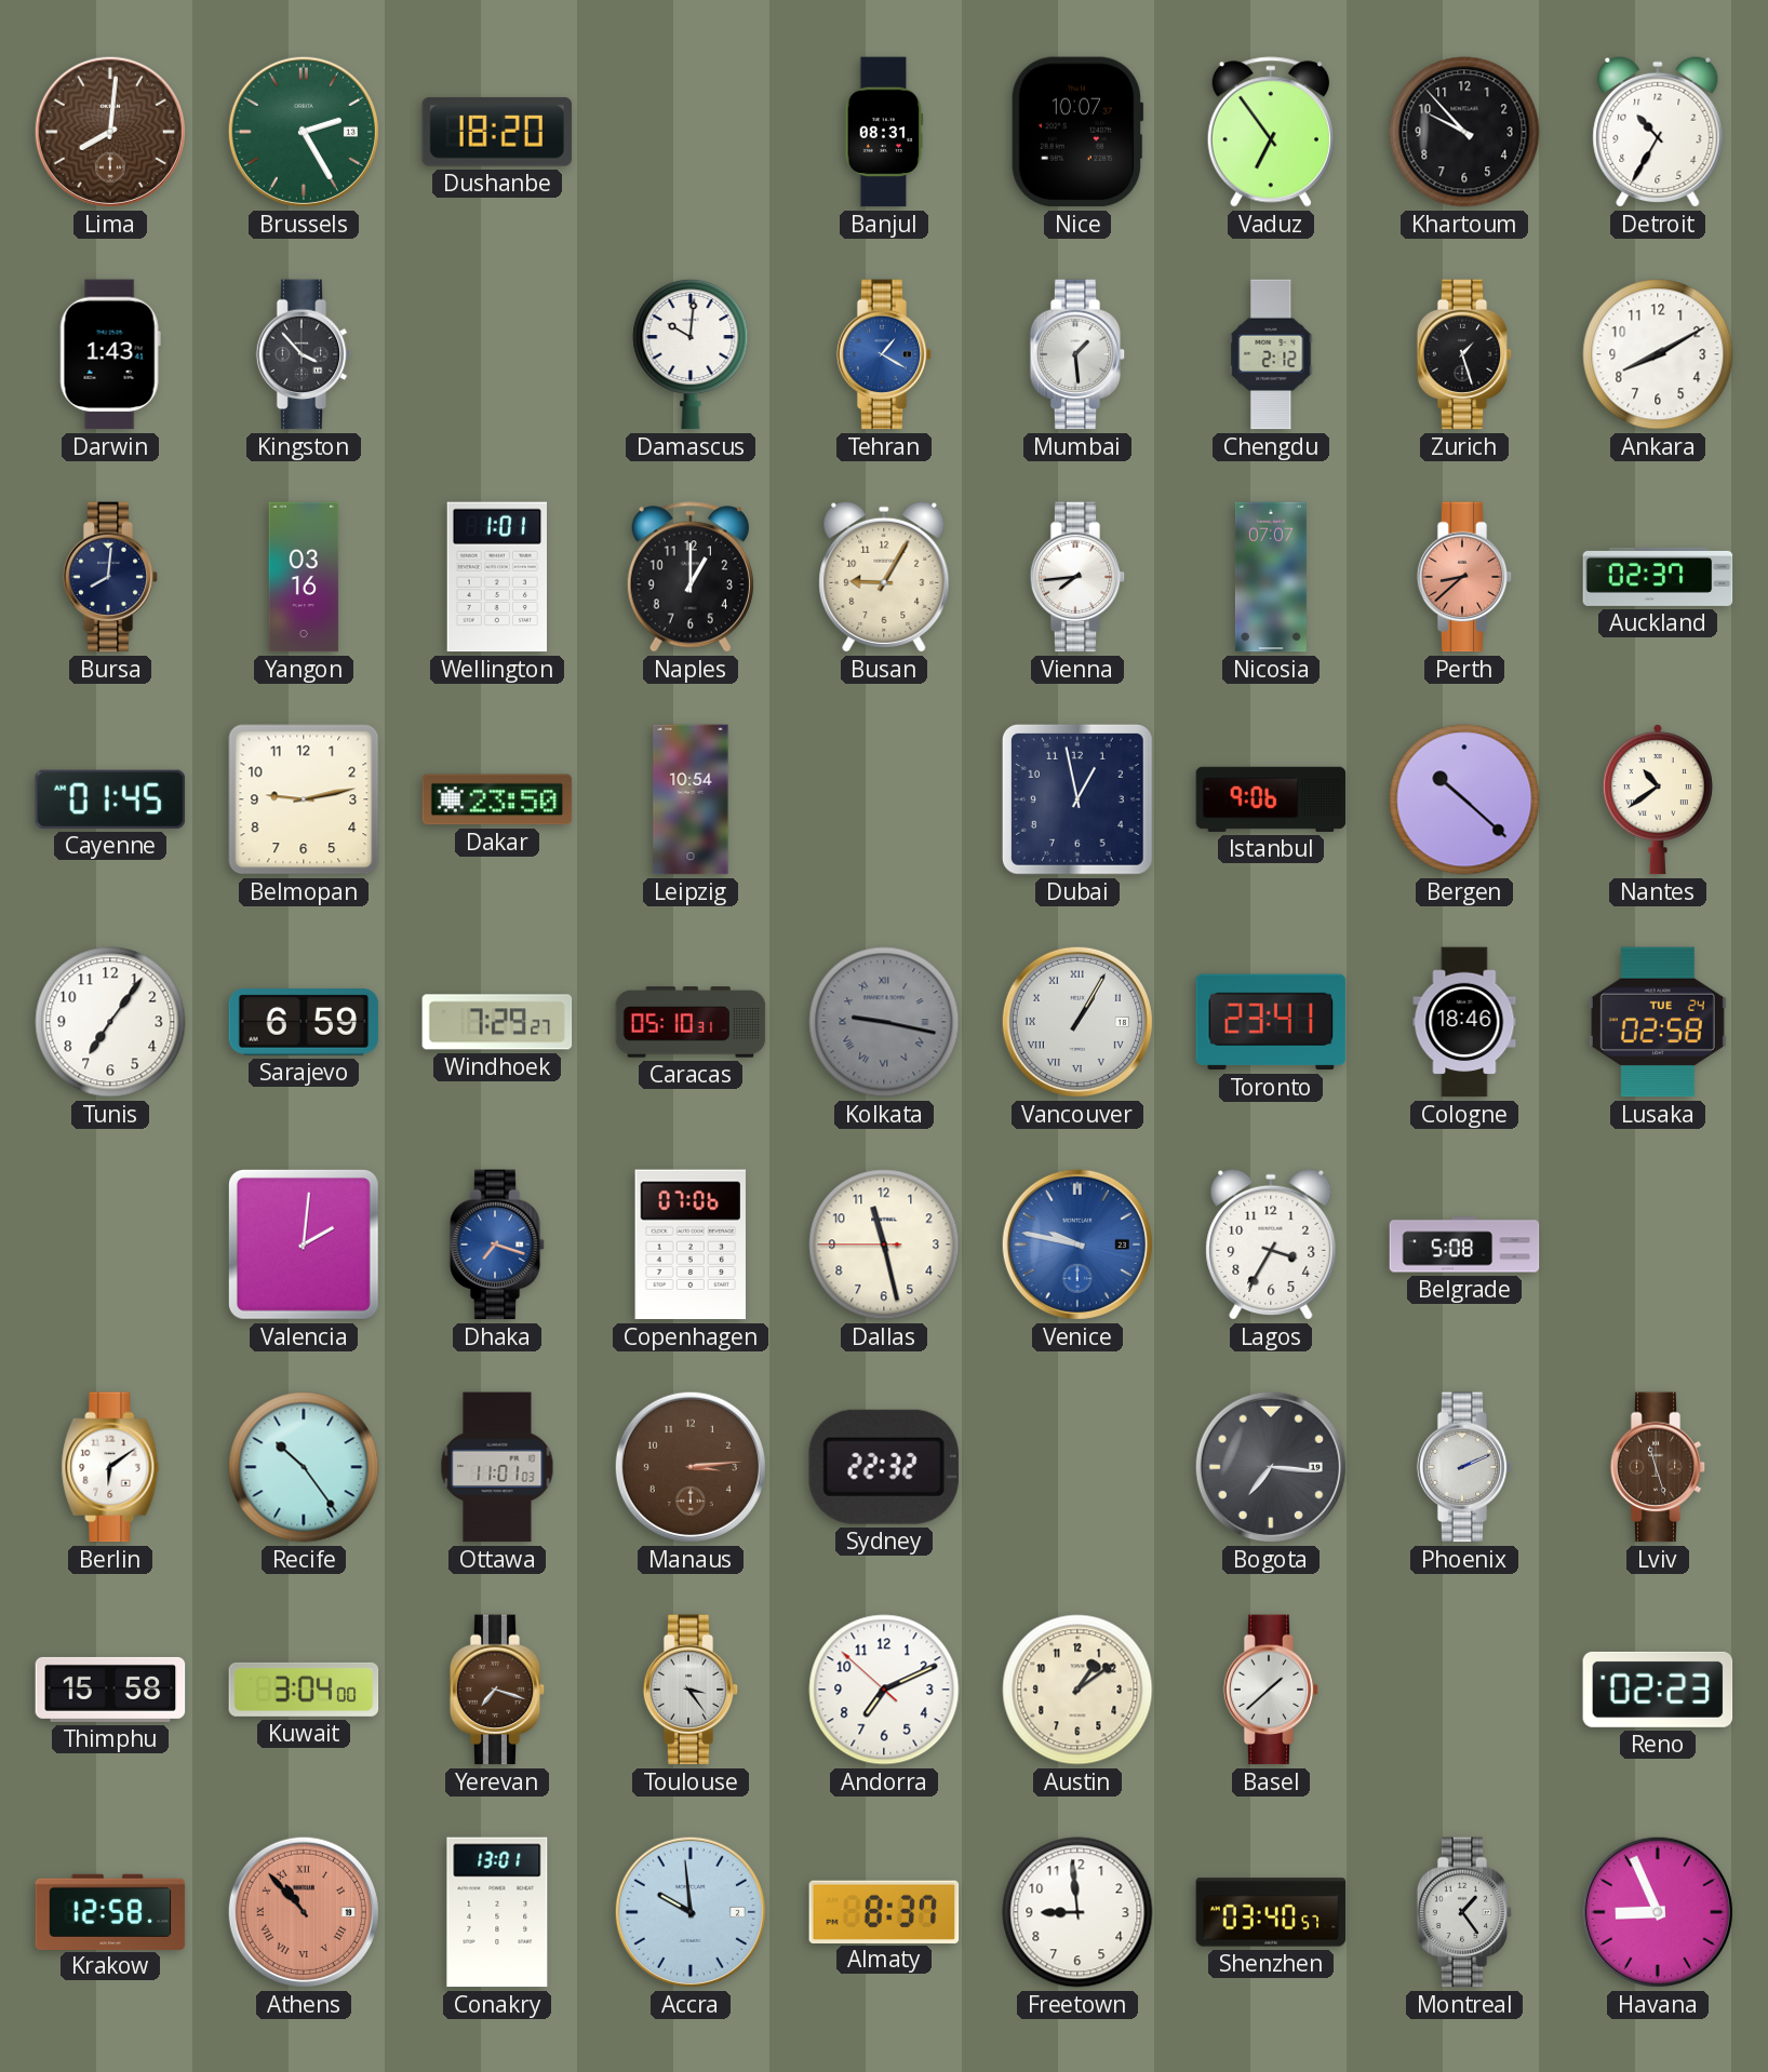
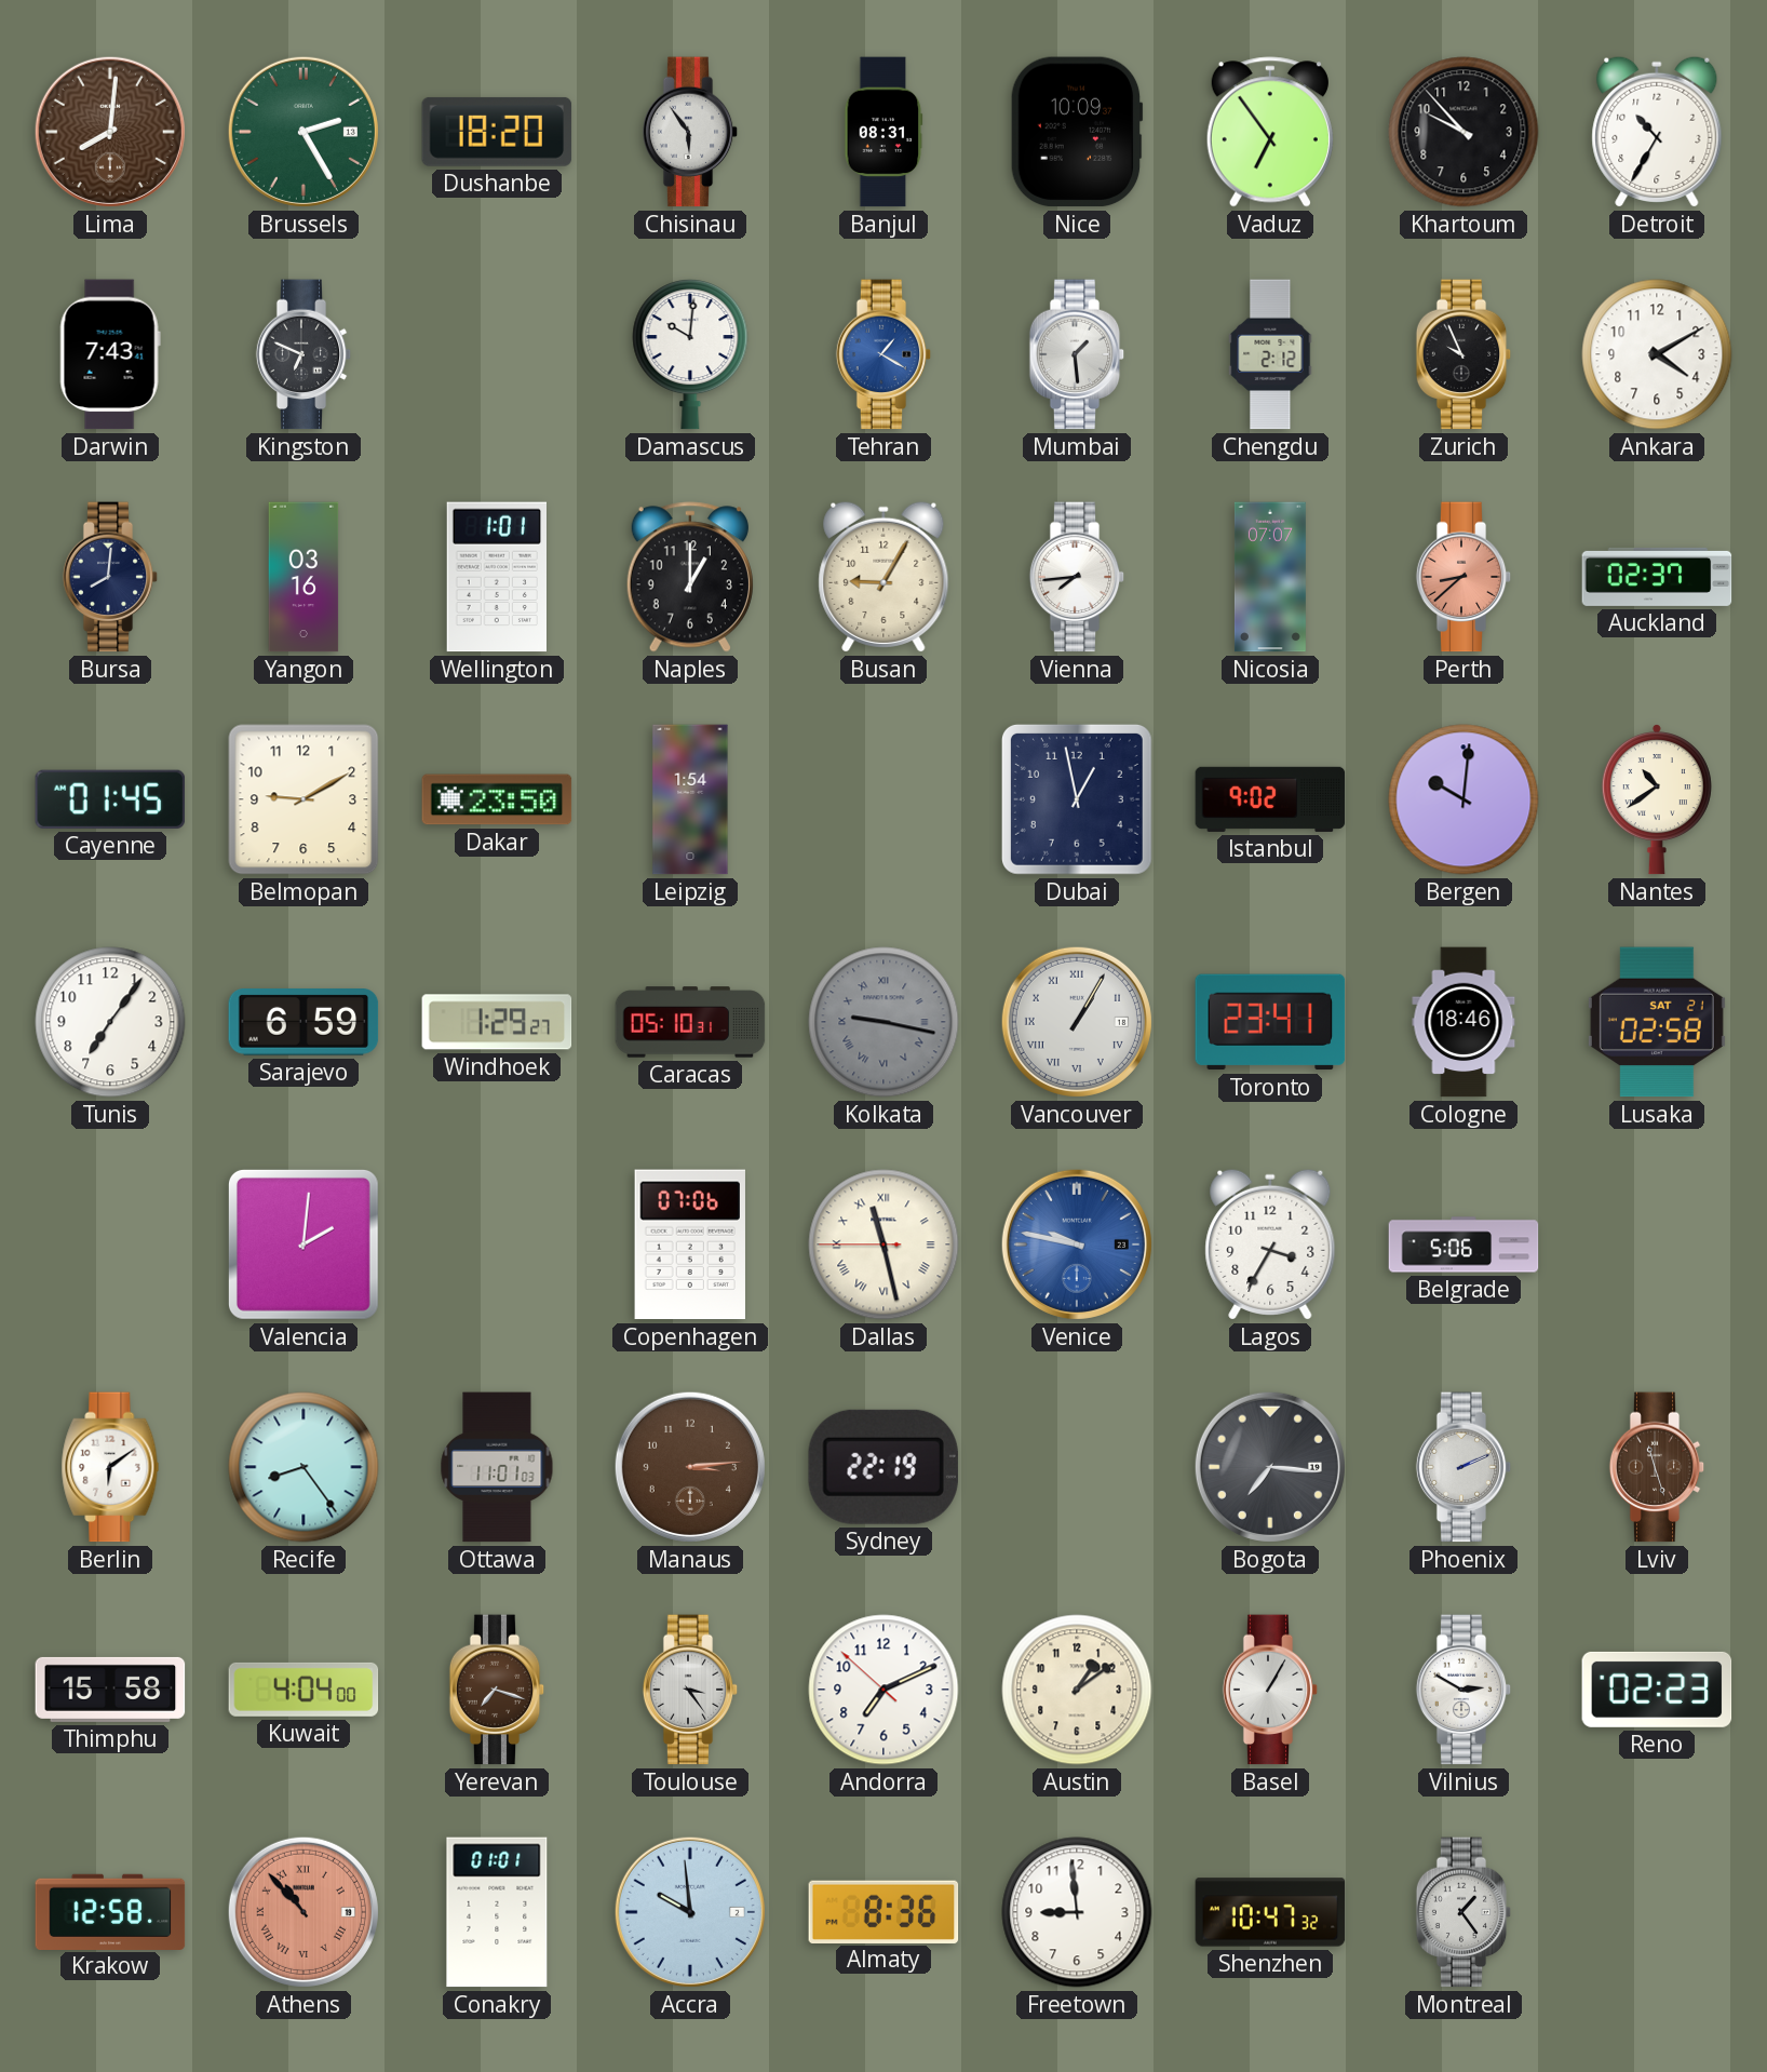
Chisinau: none -> 5:54
Nice: 10:07 -> 10:09
Darwin: 1:43 -> 7:43
Kingston: 3:53 -> 6:49
Zurich: 1:27 -> 9:56
Ankara: 8:10 -> 4:10
Belmopan: 9:13 -> 9:10
Leipzig: 10:54 -> 1:54
Istanbul: 9:06 -> 9:02
Bergen: 10:22 -> 10:01
Windhoek: 7:29 -> 1:29
Lusaka date: TUE 24 -> SAT 21
Dhaka: 7:18 -> none
Dallas numerals: Arabic -> Roman
Belgrade: 5:08 -> 5:06
Recife: 10:24 -> 8:24
Sydney: 22:32 -> 22:19
Kuwait: 3:04 -> 4:04
Basel: 1:38 -> 1:05
Vilnius: none -> 2:50
Conakry: 13:01 -> 01:01
Almaty: 8:37 -> 8:36
Shenzhen: 03:40 -> 10:47
Havana: 8:56 -> none
